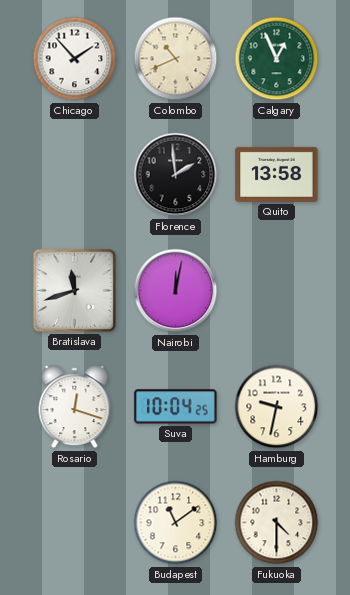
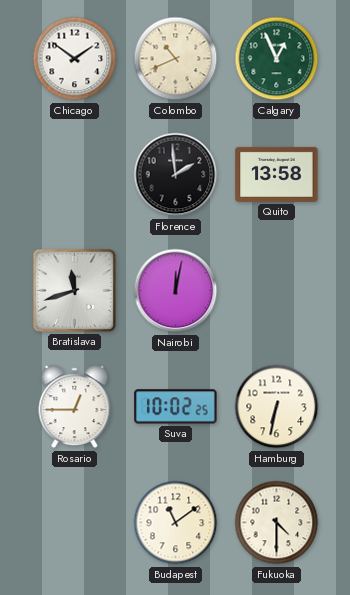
Chicago: 1:53 -> 1:51
Rosario: 12:18 -> 12:45
Suva: 10:04 -> 10:02
Hamburg: 9:32 -> 6:32
